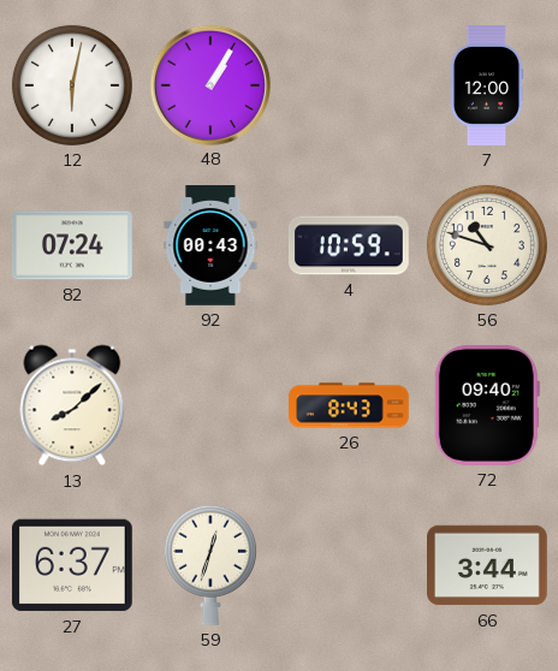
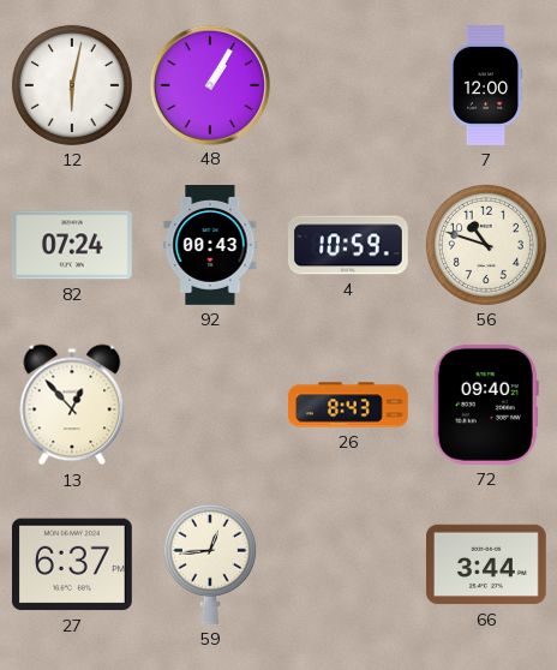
13: 8:08 -> 12:53
59: 12:33 -> 12:44
